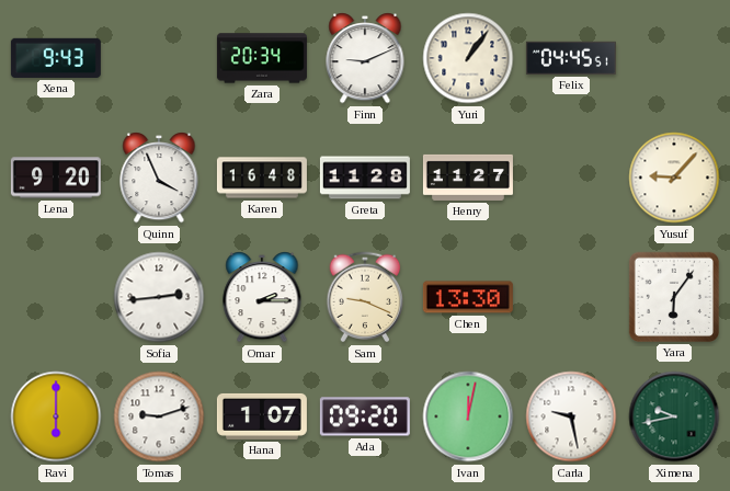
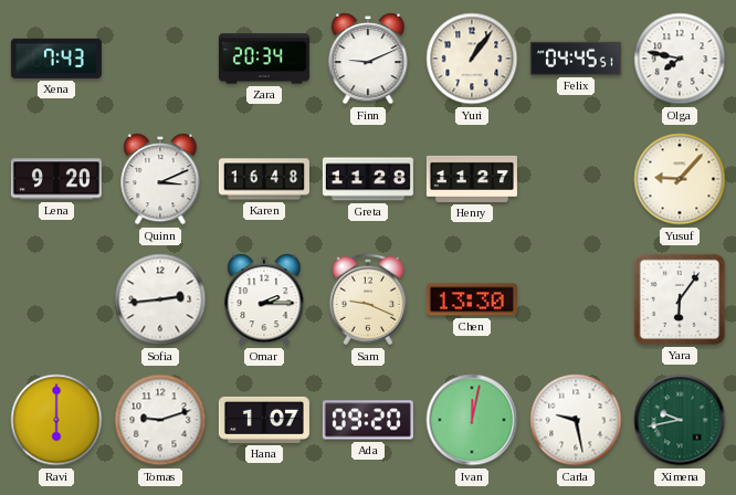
Xena: 9:43 -> 7:43
Olga: none -> 7:47
Quinn: 3:56 -> 3:11
